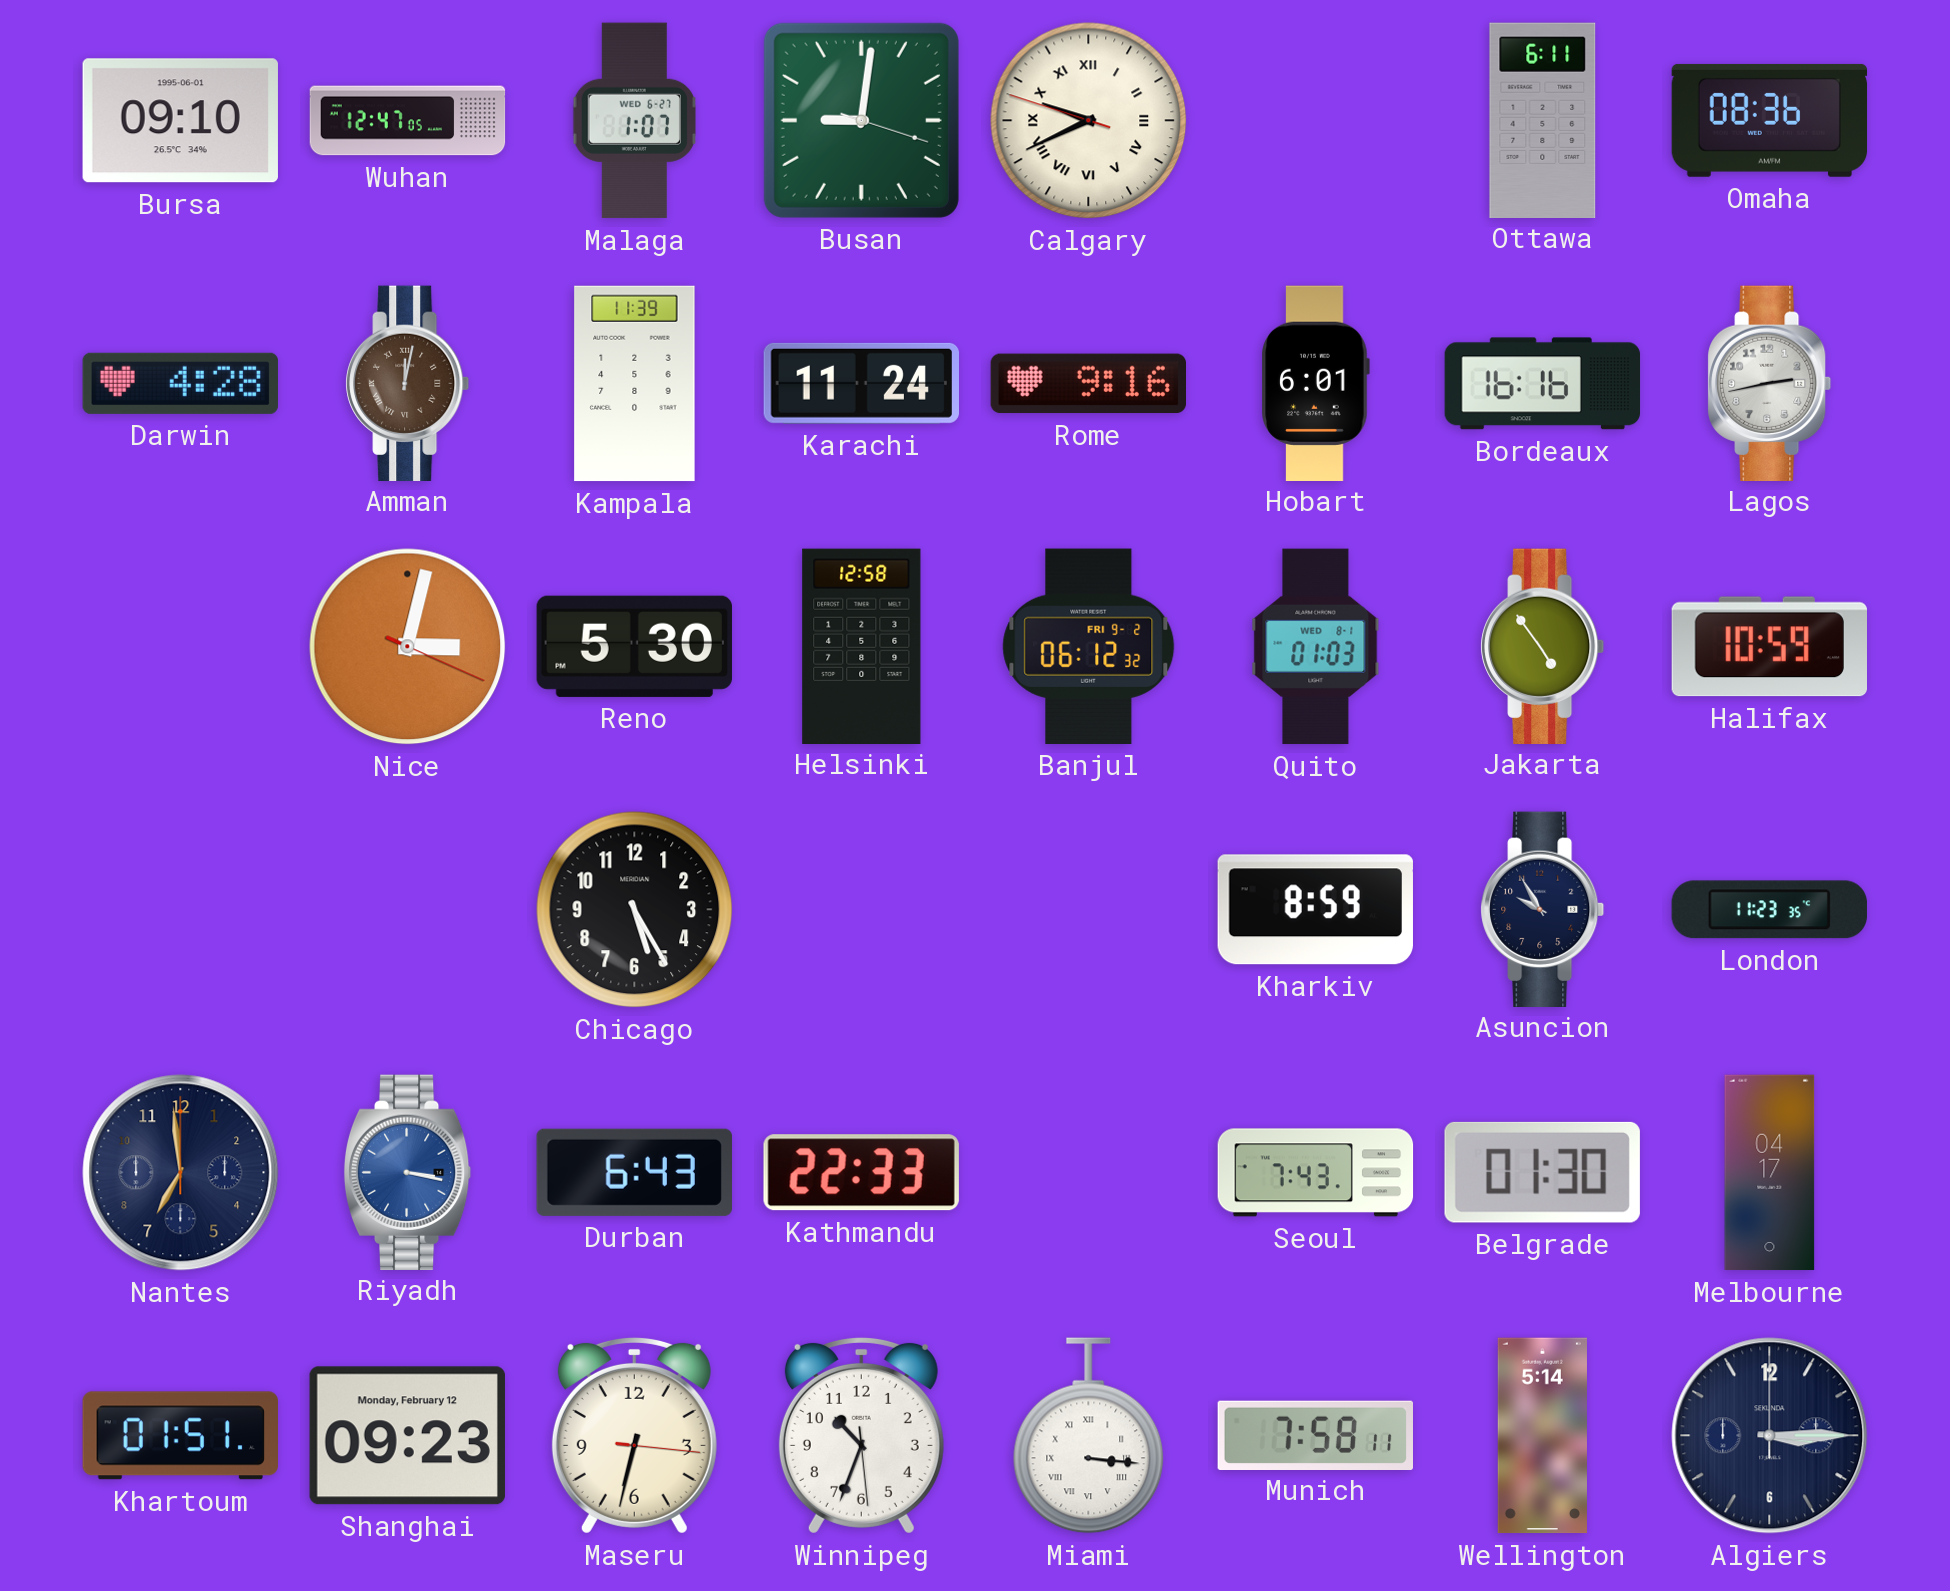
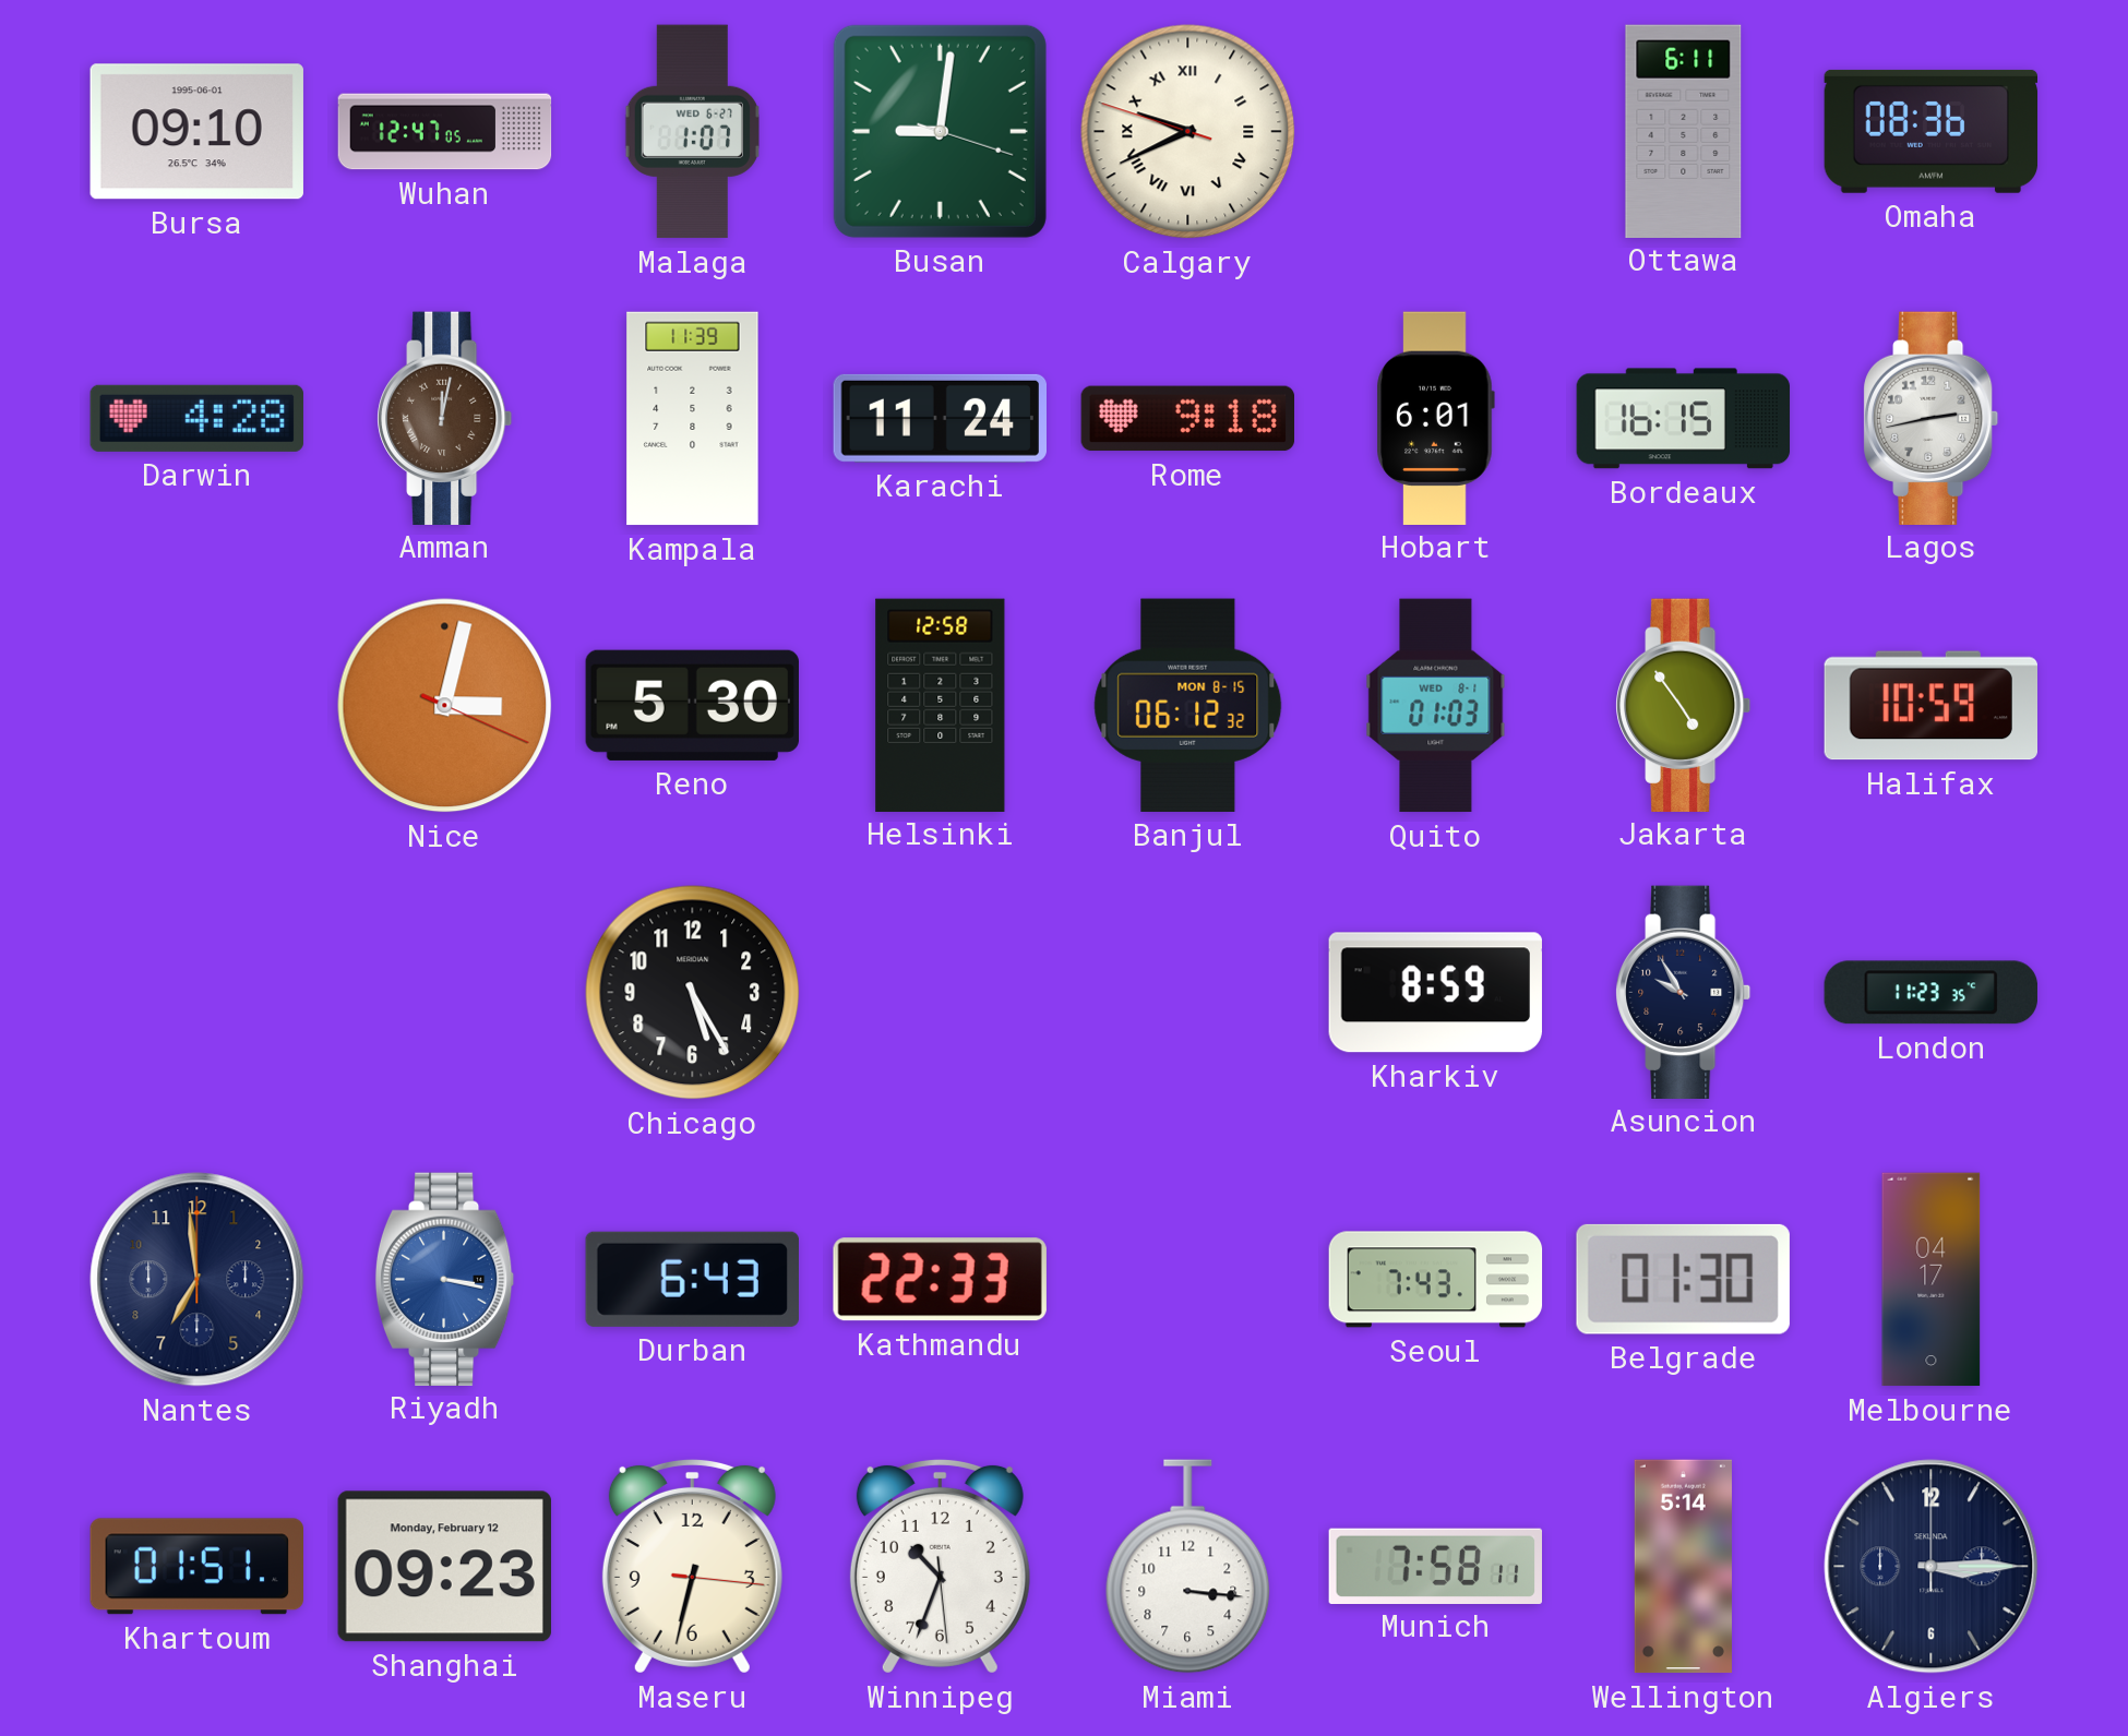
Rome: 9:16 -> 9:18
Bordeaux: 16:16 -> 16:15
Banjul date: FRI 9-2 -> MON 8-15
Miami numerals: Roman -> Arabic
